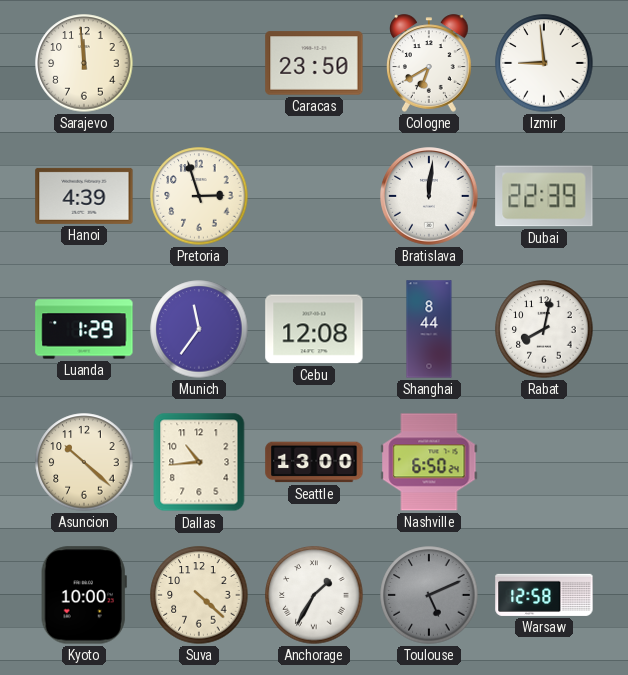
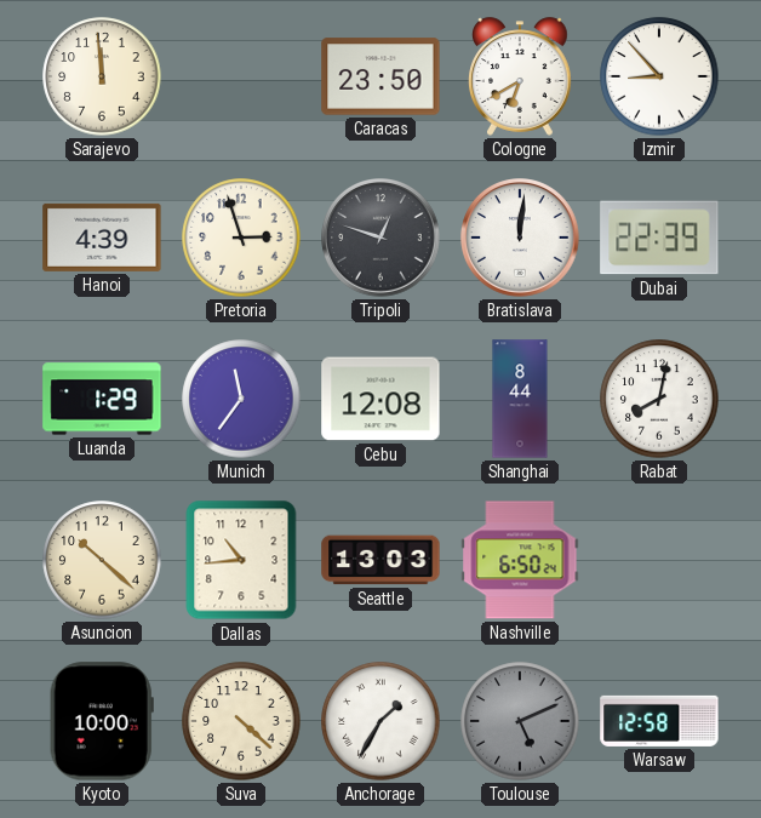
Izmir: 8:59 -> 8:53
Tripoli: none -> 12:48
Seattle: 13:00 -> 13:03
